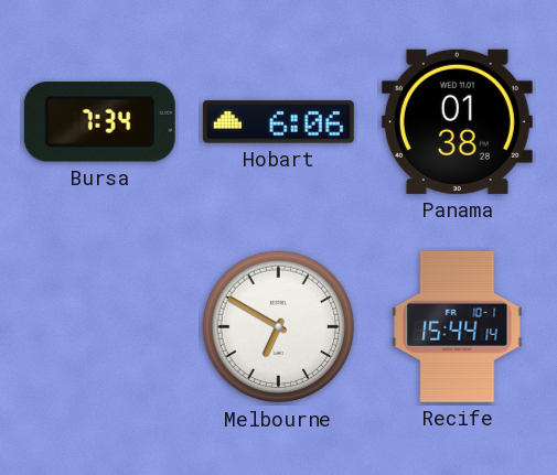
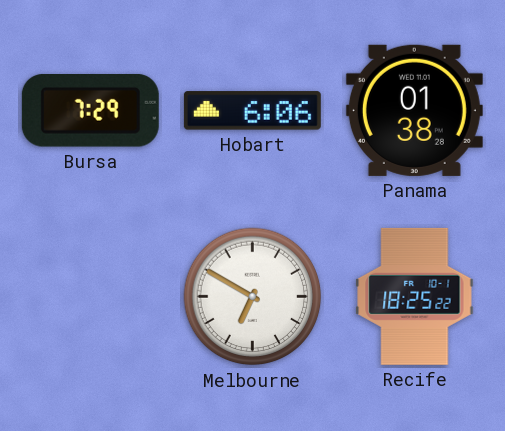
Bursa: 7:34 -> 7:29
Recife: 15:44 -> 18:25
